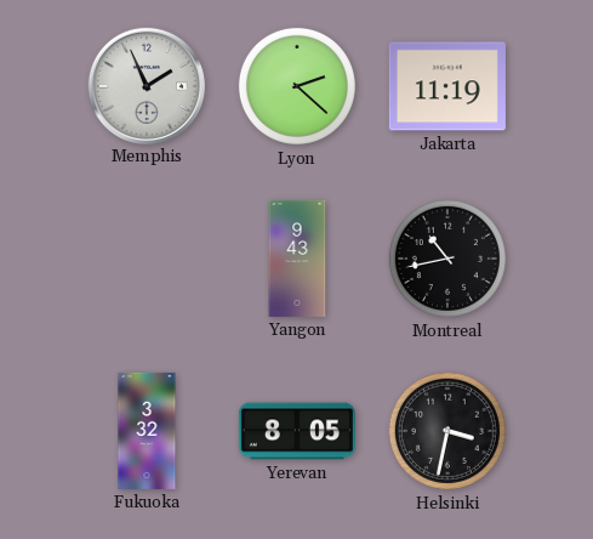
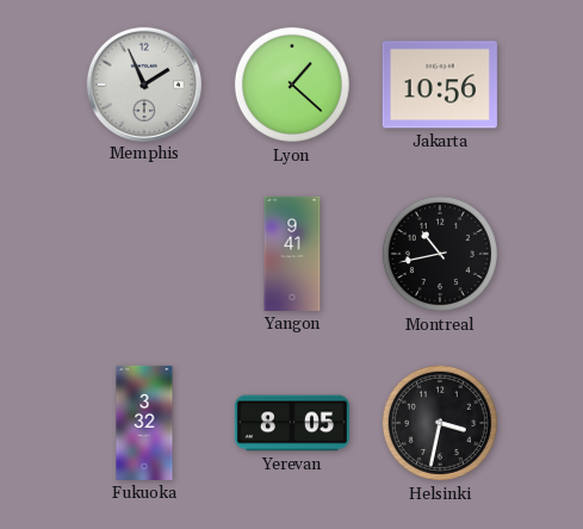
Lyon: 2:22 -> 1:22
Jakarta: 11:19 -> 10:56
Yangon: 9:43 -> 9:41
